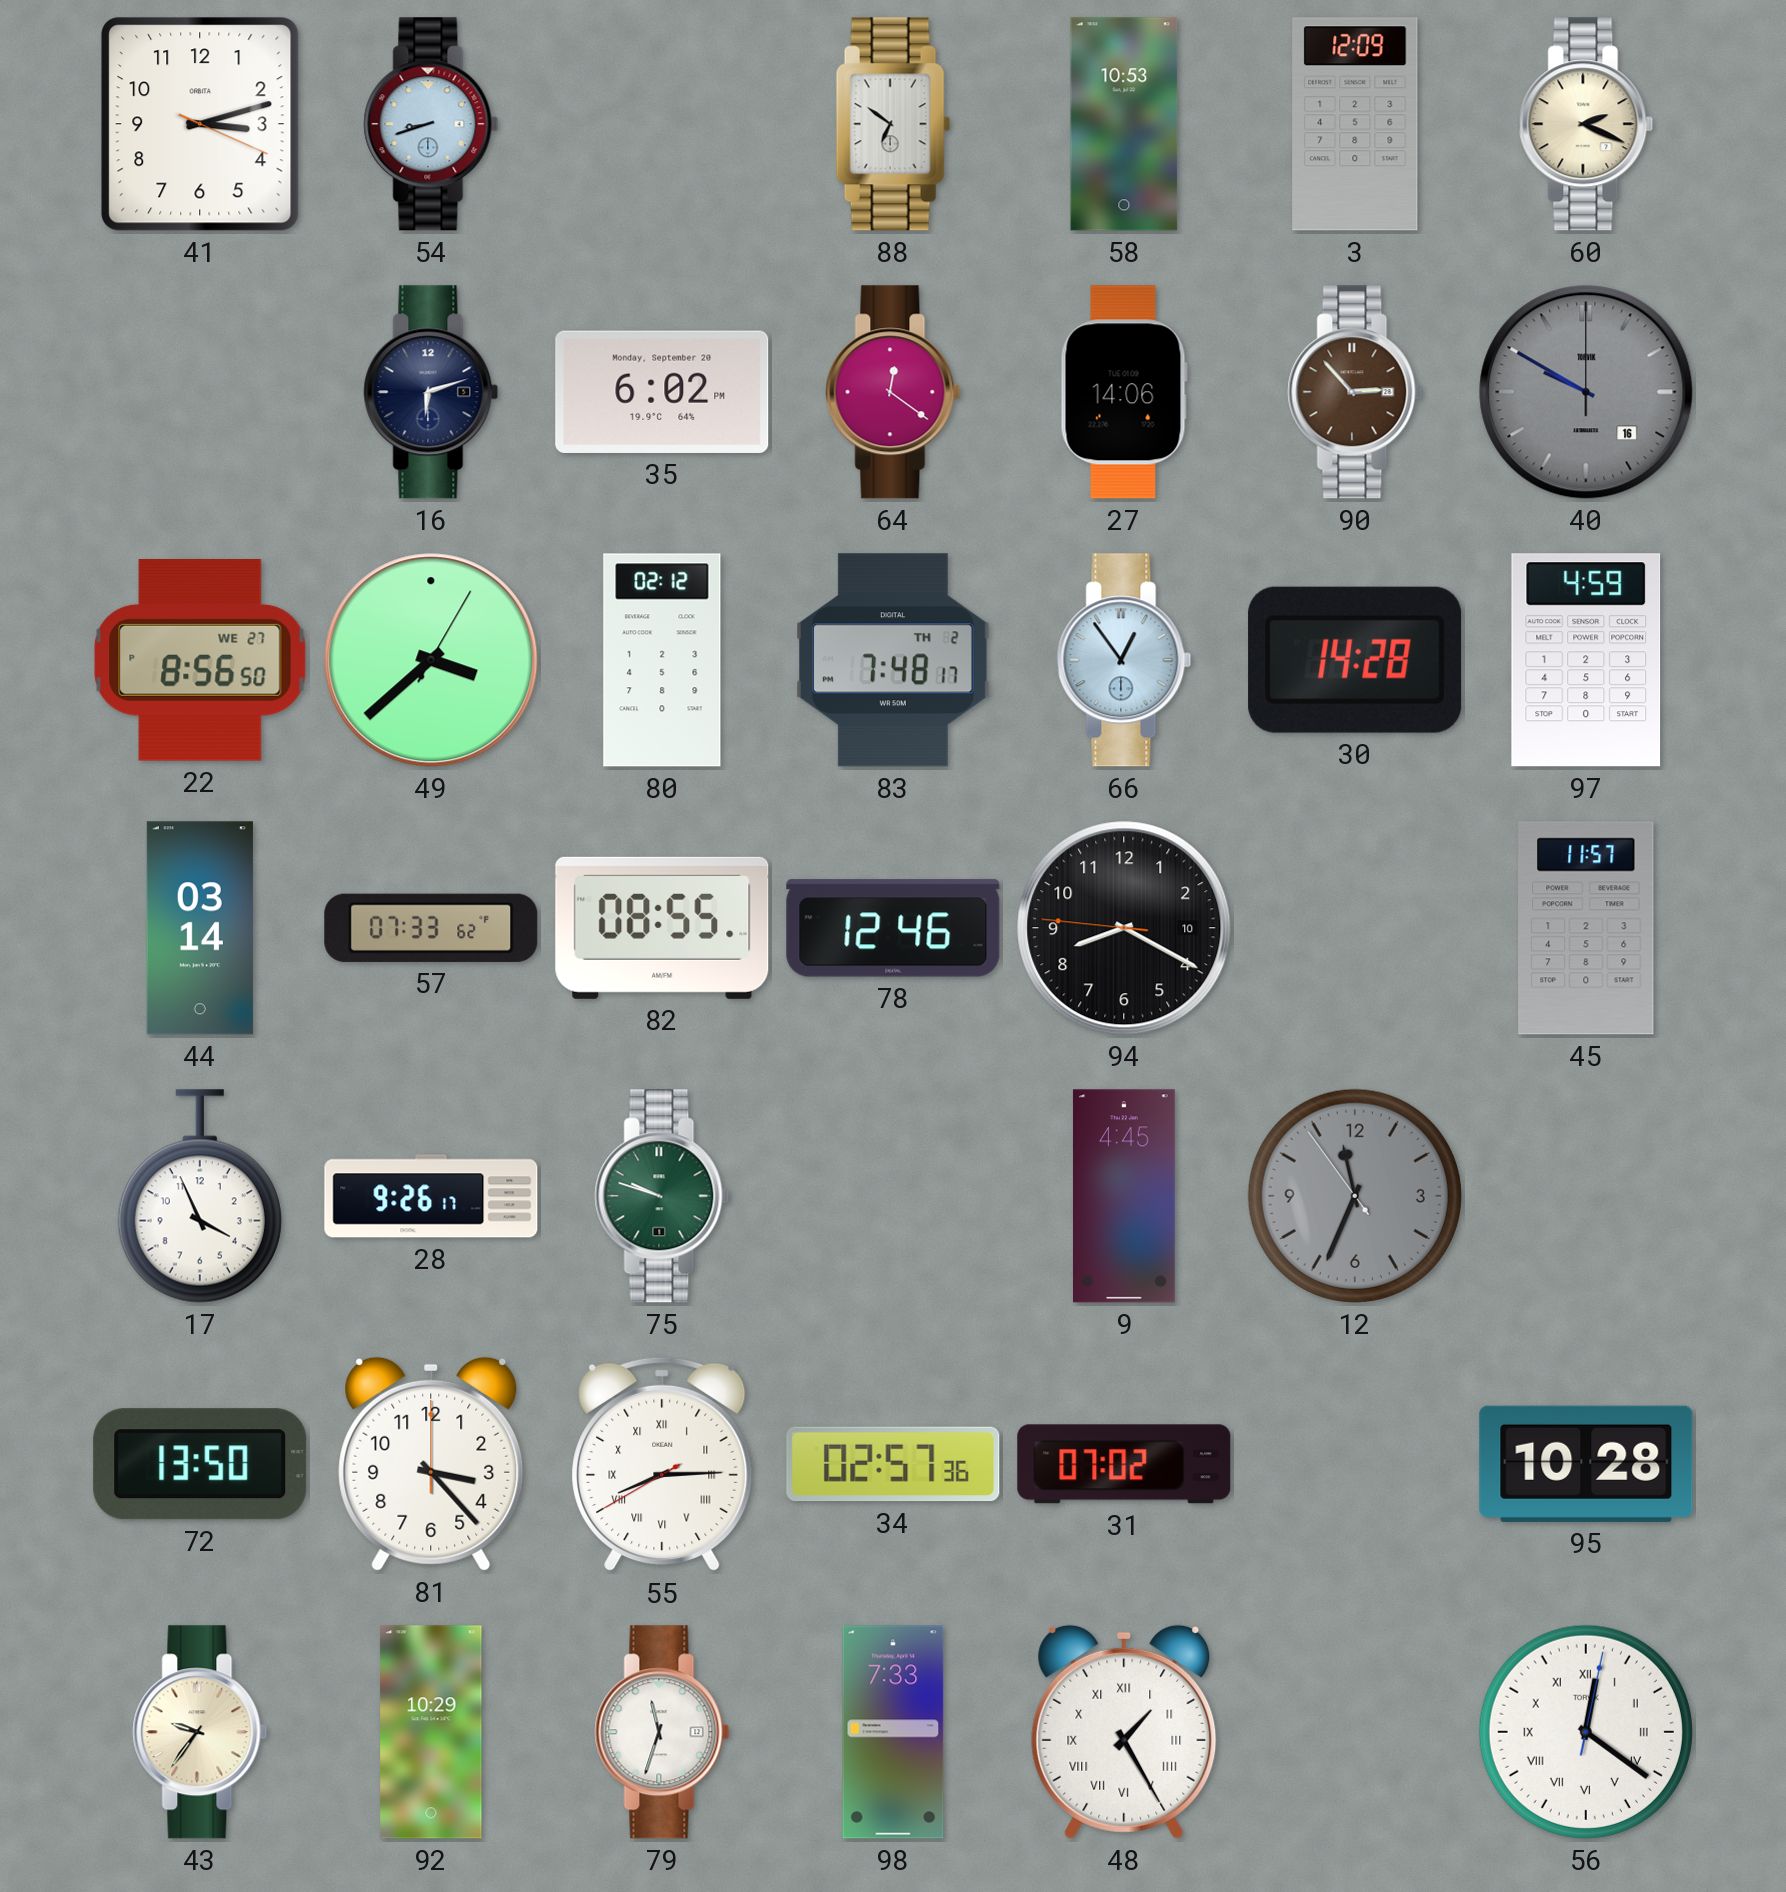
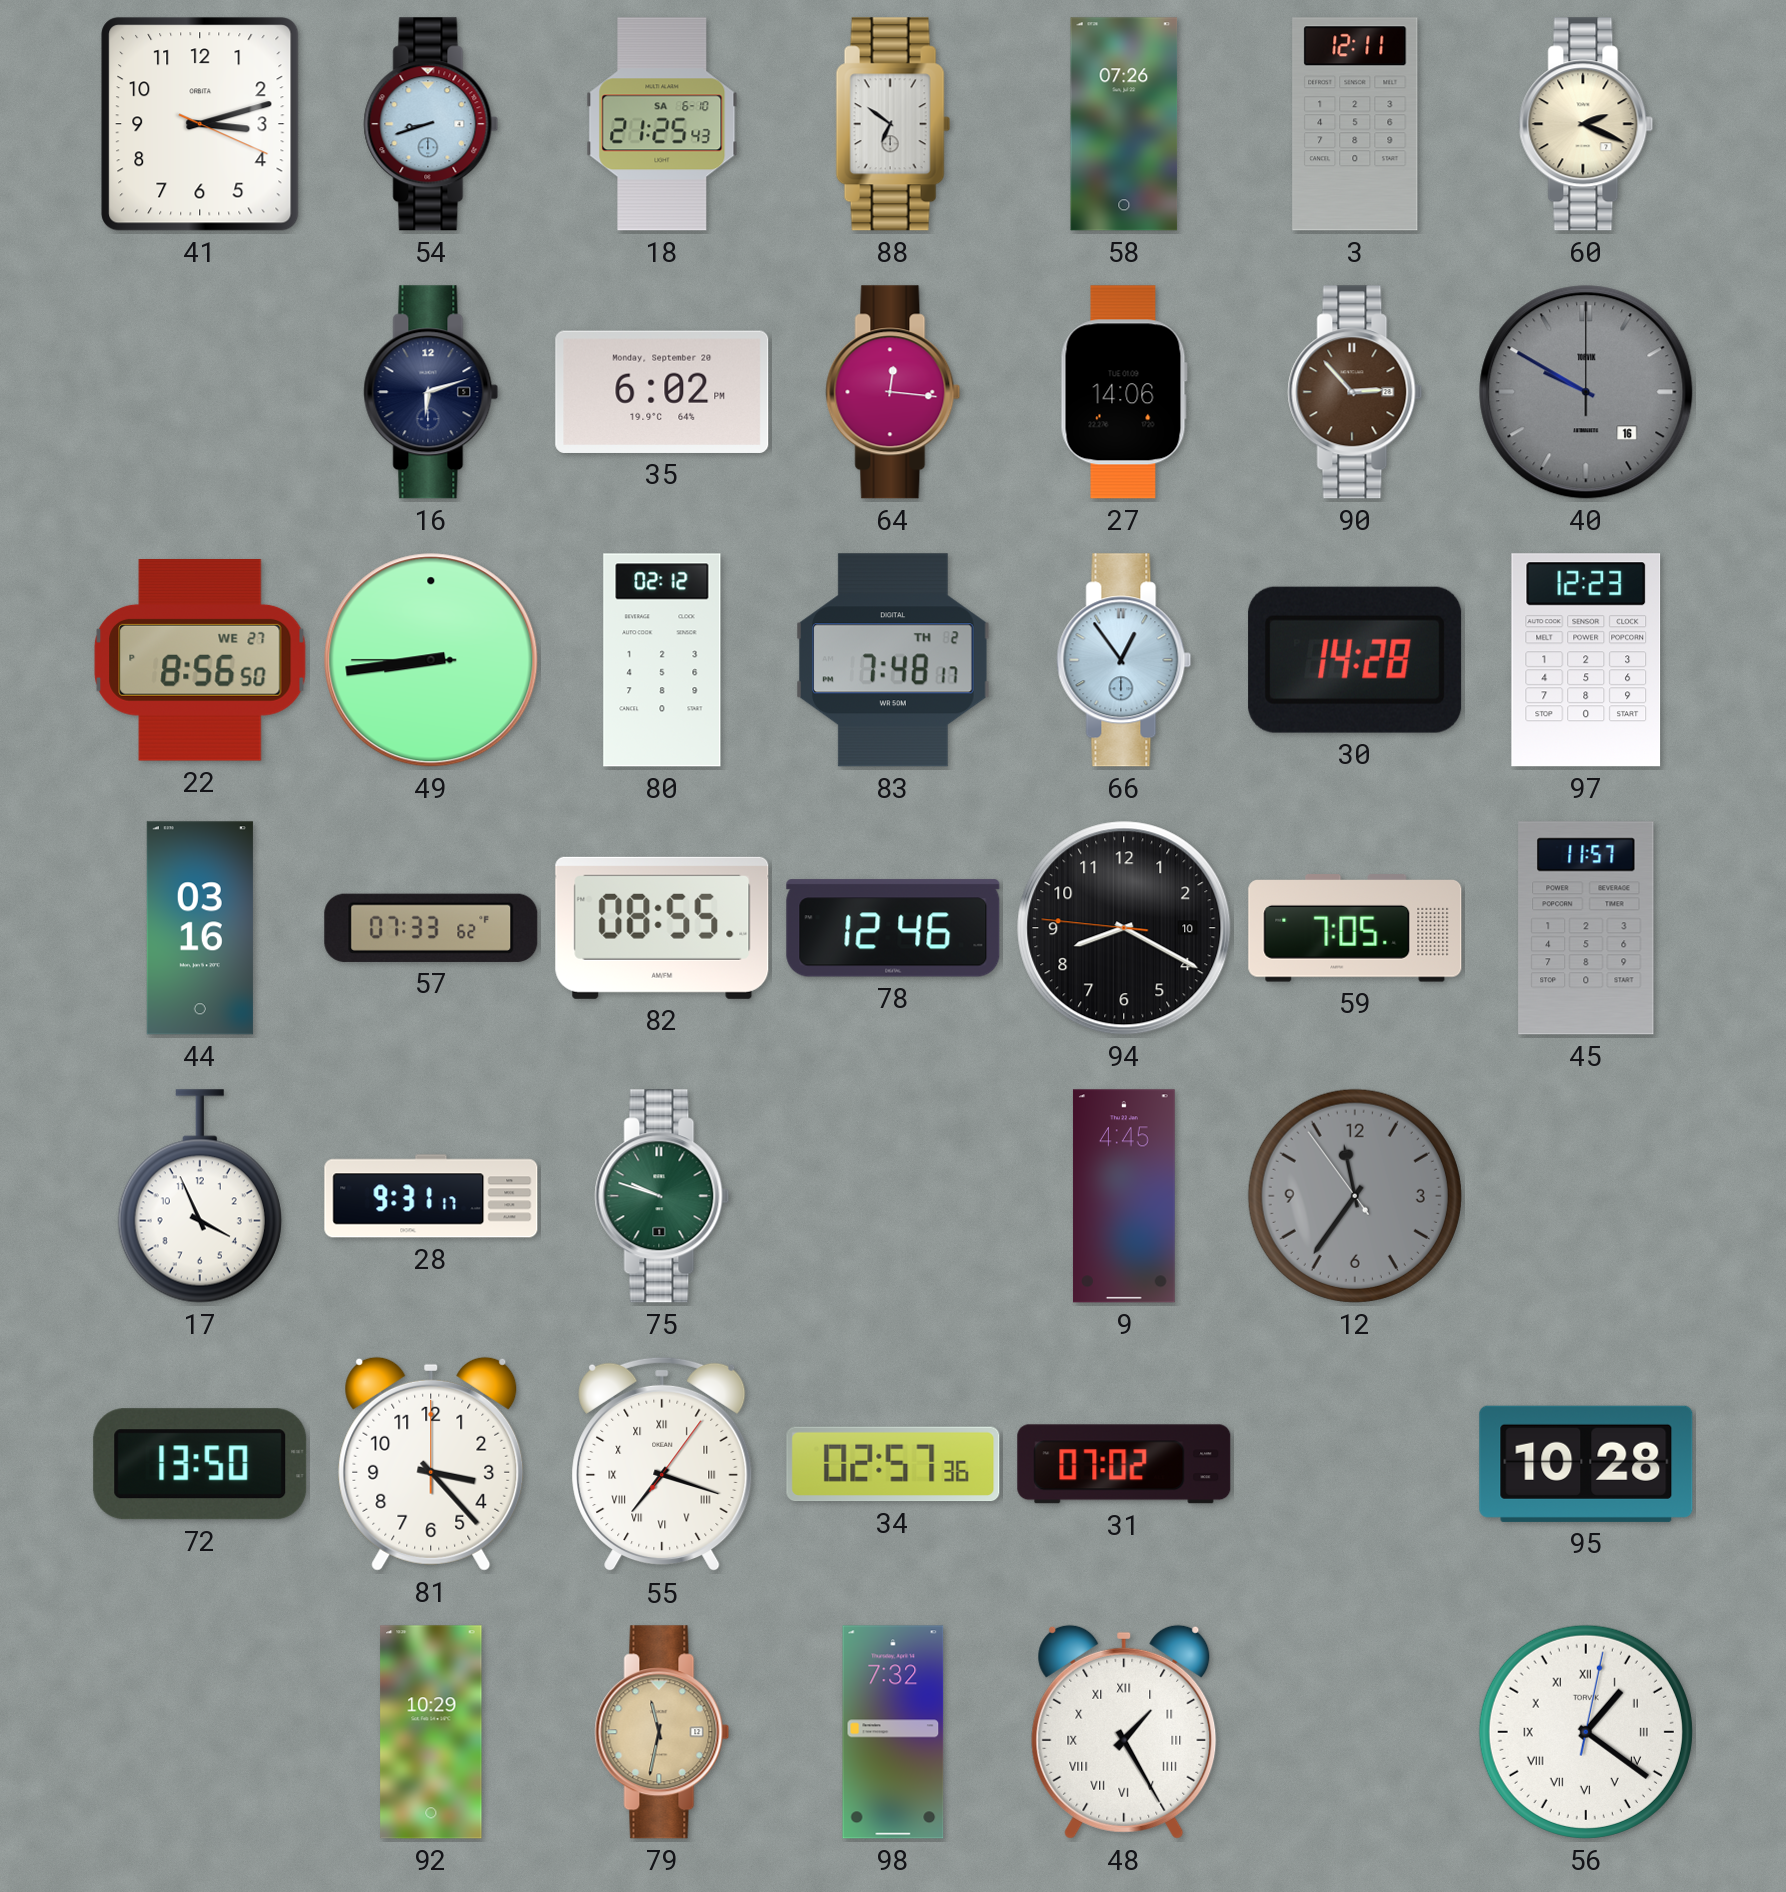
18: none -> 21:25
58: 10:53 -> 07:26
3: 12:09 -> 12:11
64: 12:21 -> 12:16
49: 3:38 -> 8:43
97: 4:59 -> 12:23
44: 03:14 -> 03:16
59: none -> 7:05
28: 9:26 -> 9:31
12: 11:33 -> 11:35
55: 8:14 -> 7:18
43: 9:36 -> none
79: 11:33 -> 11:32
79 dial: white -> champagne
98: 7:33 -> 7:32
56: 12:21 -> 1:21
